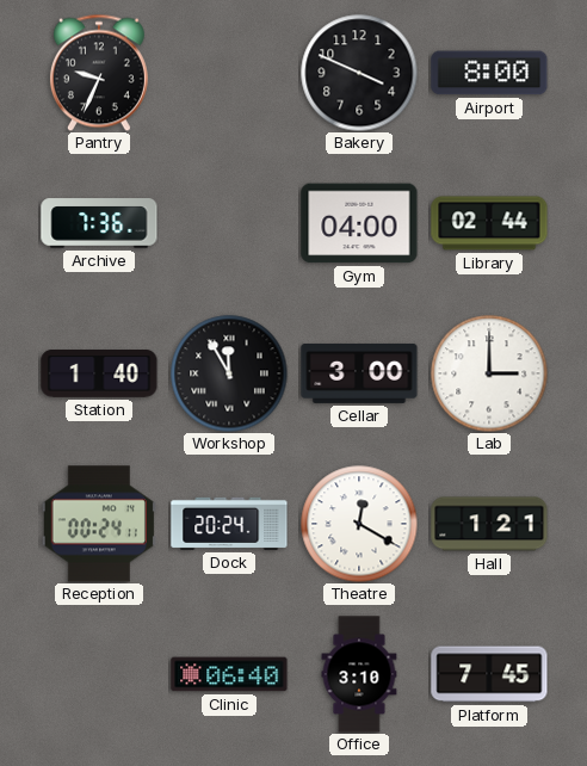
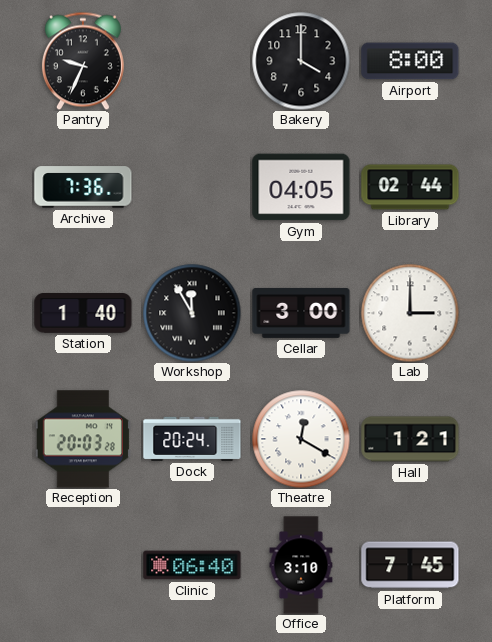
Bakery: 3:49 -> 4:00
Gym: 04:00 -> 04:05
Reception: 00:24 -> 20:03
